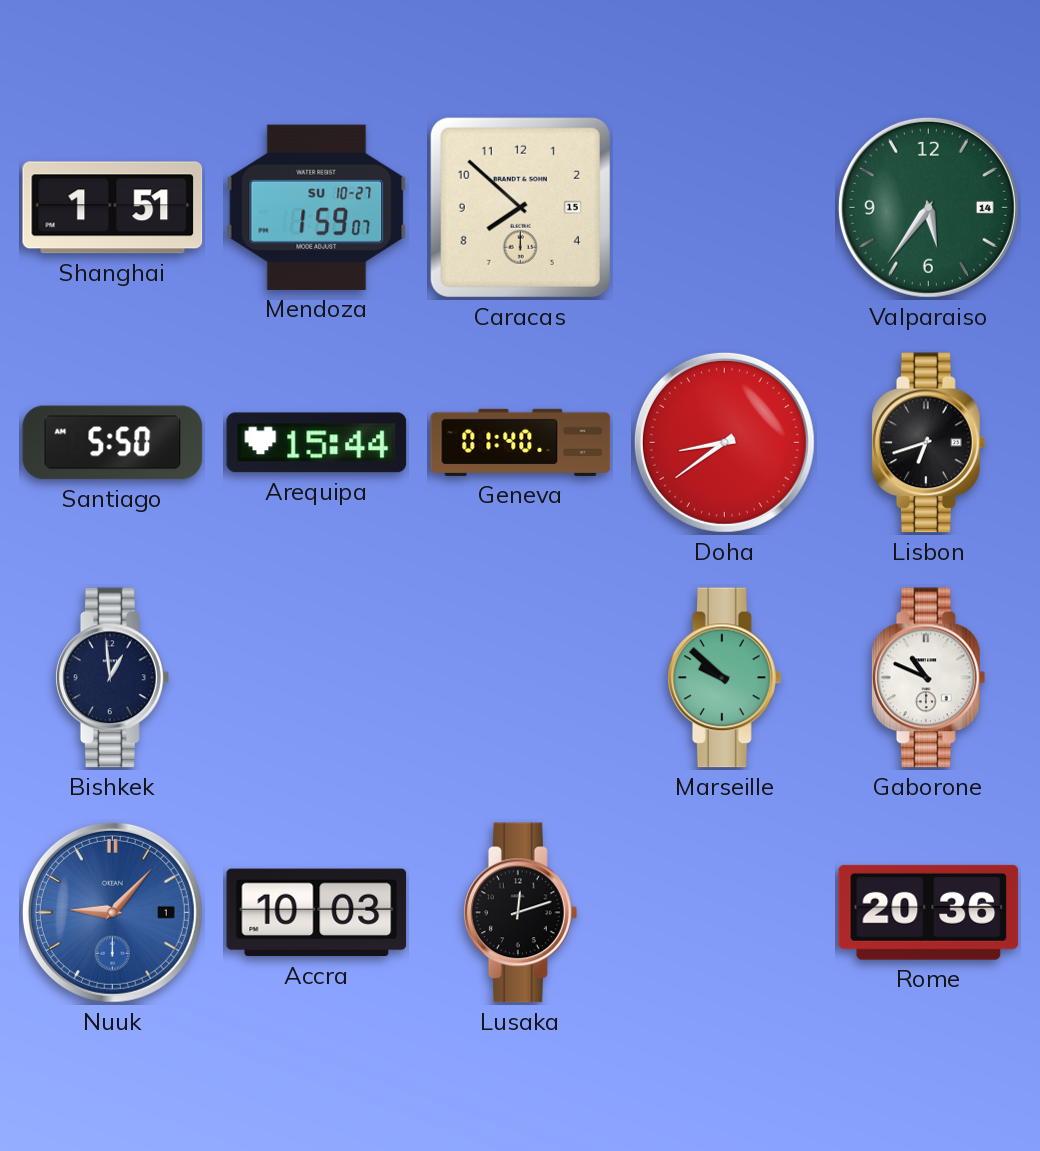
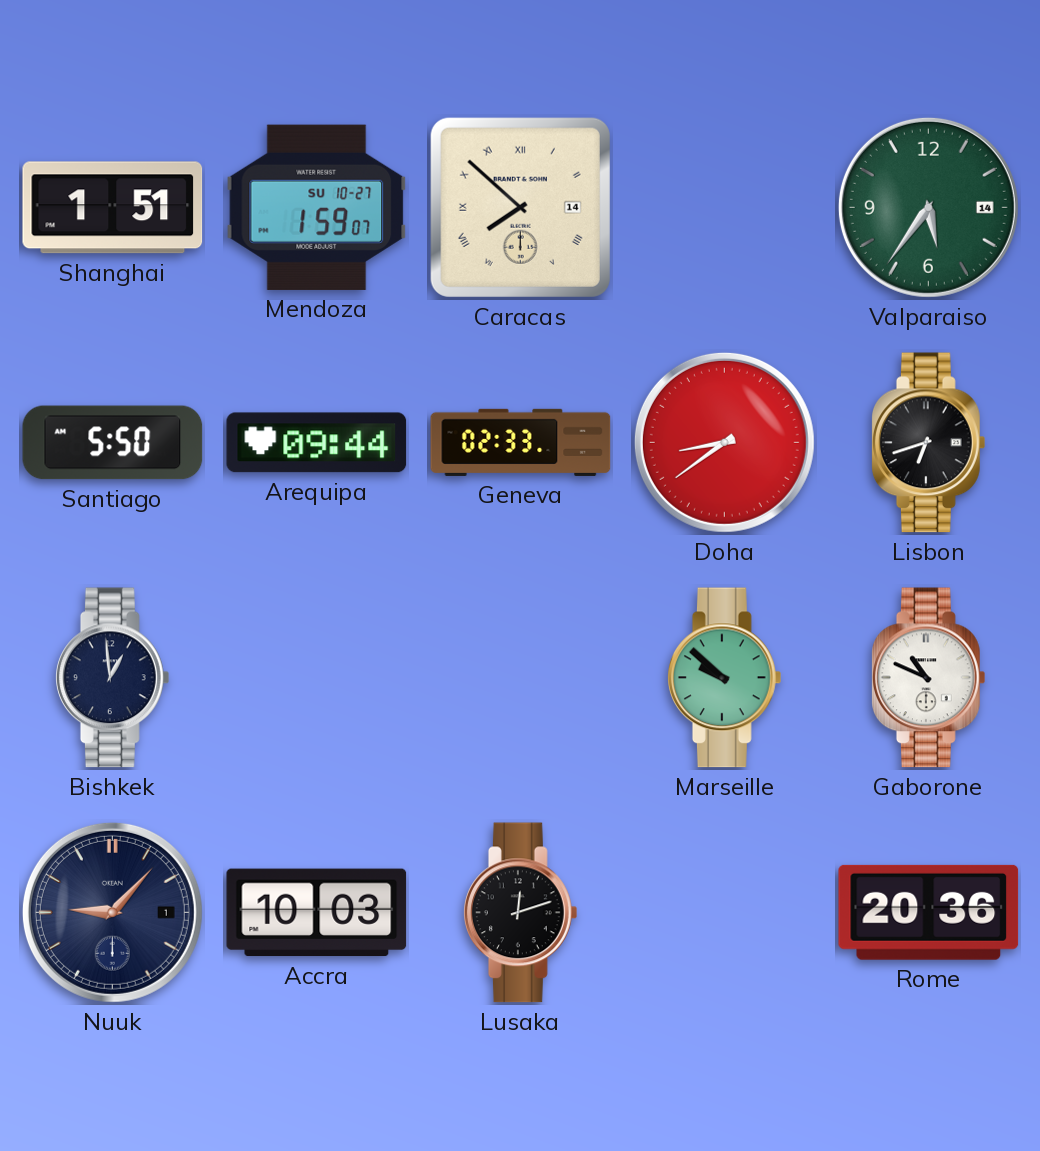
Caracas date: 15 -> 14
Caracas numerals: Arabic -> Roman
Arequipa: 15:44 -> 09:44
Geneva: 01:40 -> 02:33
Nuuk dial: blue -> navy
